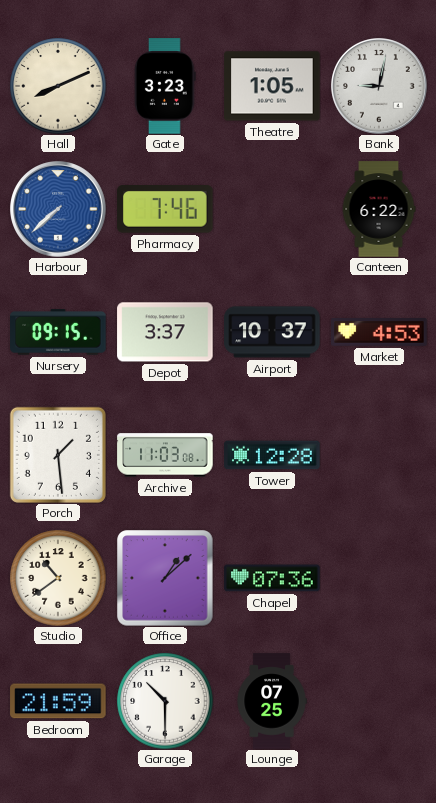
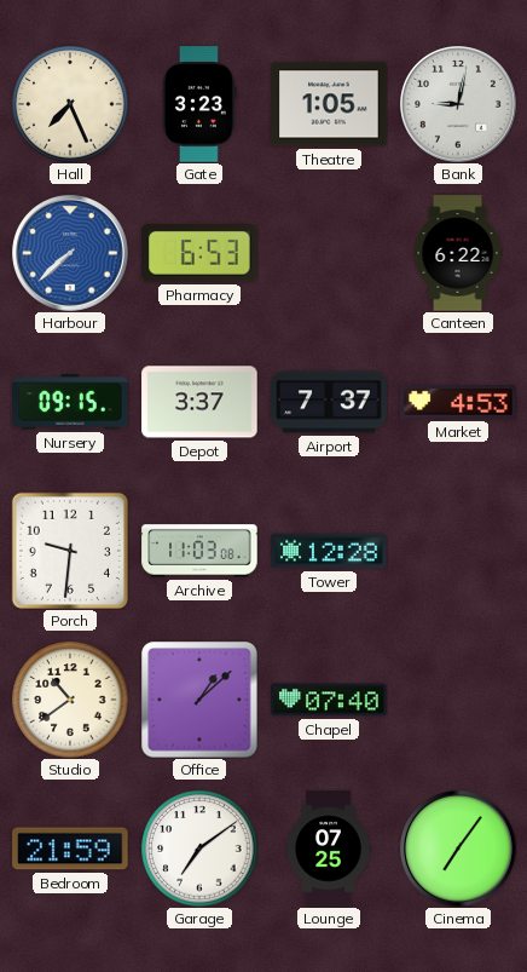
Hall: 8:11 -> 7:26
Pharmacy: 7:46 -> 6:53
Airport: 10:37 -> 7:37
Porch: 1:29 -> 9:31
Chapel: 07:36 -> 07:40
Garage: 10:30 -> 7:09
Cinema: none -> 7:06
